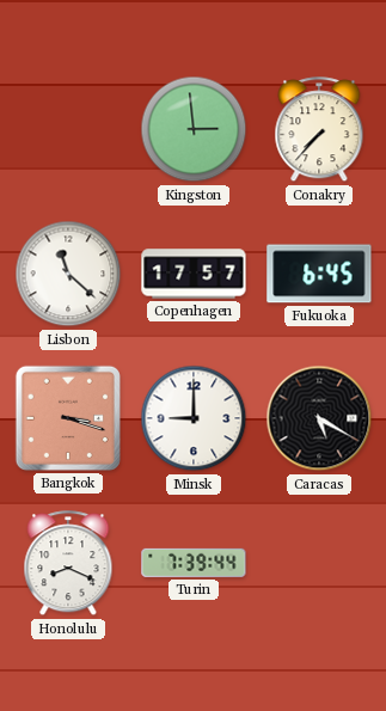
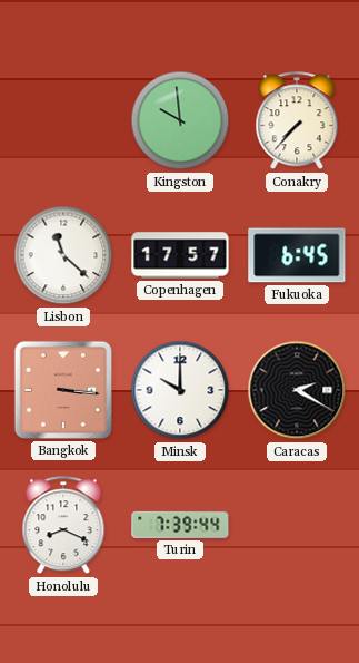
Kingston: 2:59 -> 9:59
Bangkok: 3:18 -> 3:16
Minsk: 9:00 -> 10:00
Caracas: 5:20 -> 2:20
